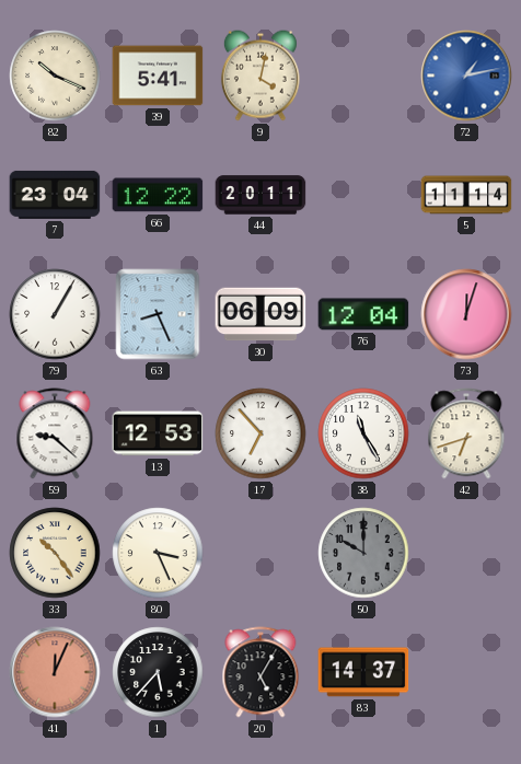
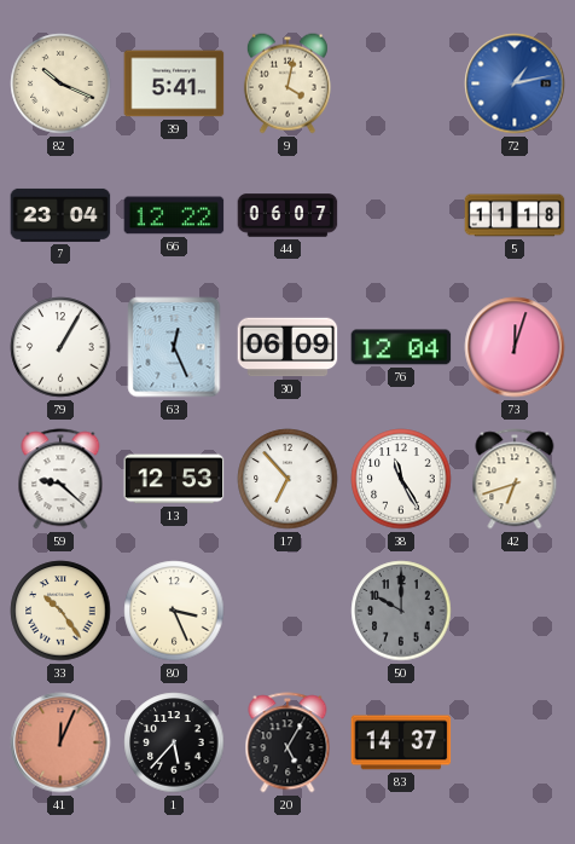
44: 20:11 -> 06:07
5: 11:14 -> 11:18
63: 8:26 -> 12:26
